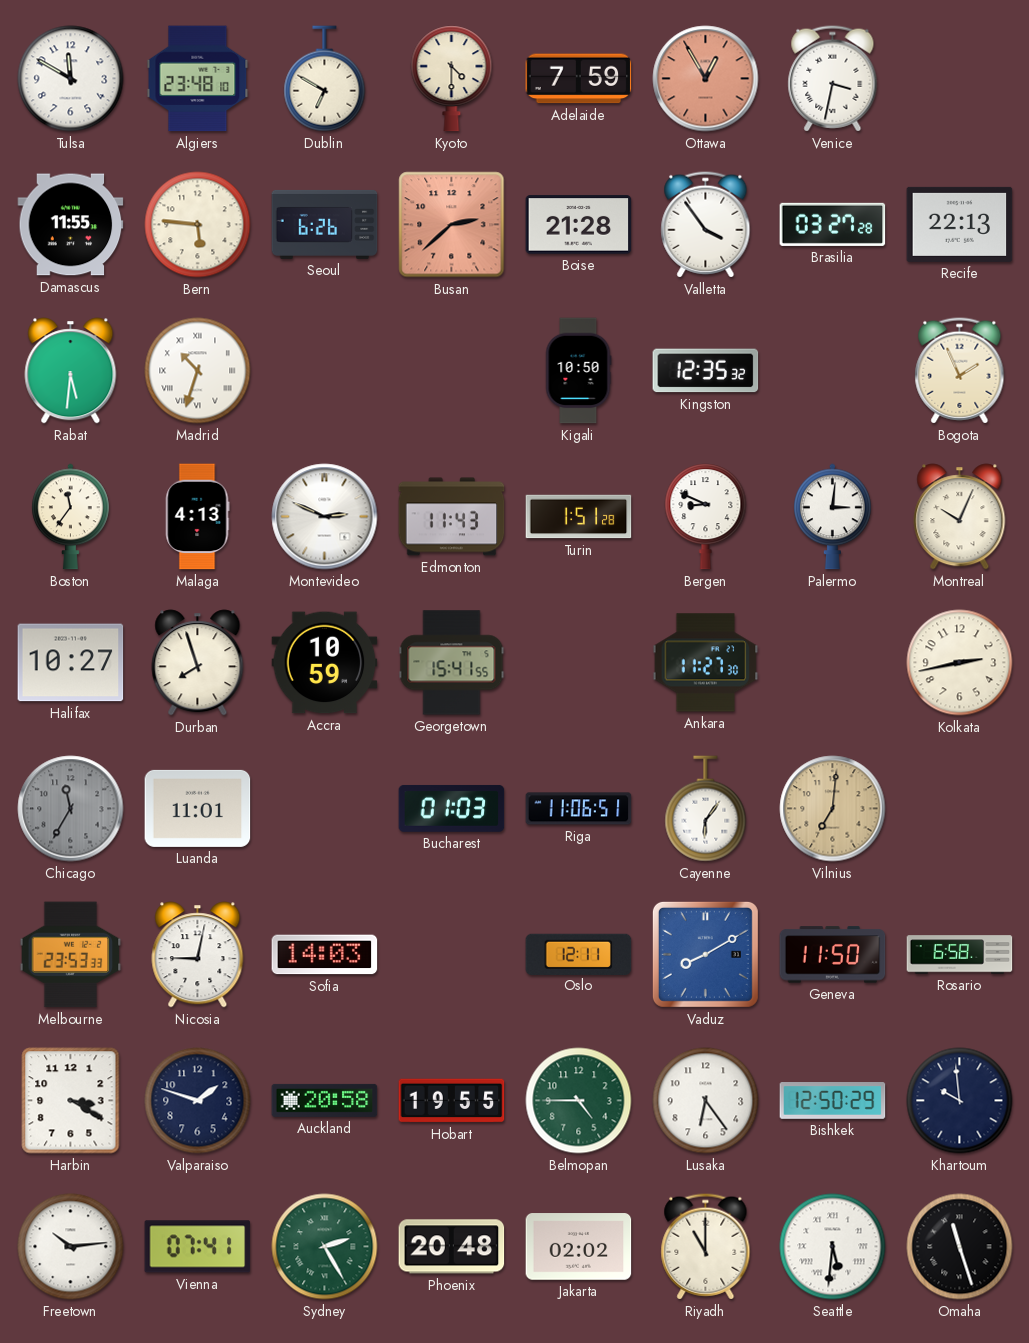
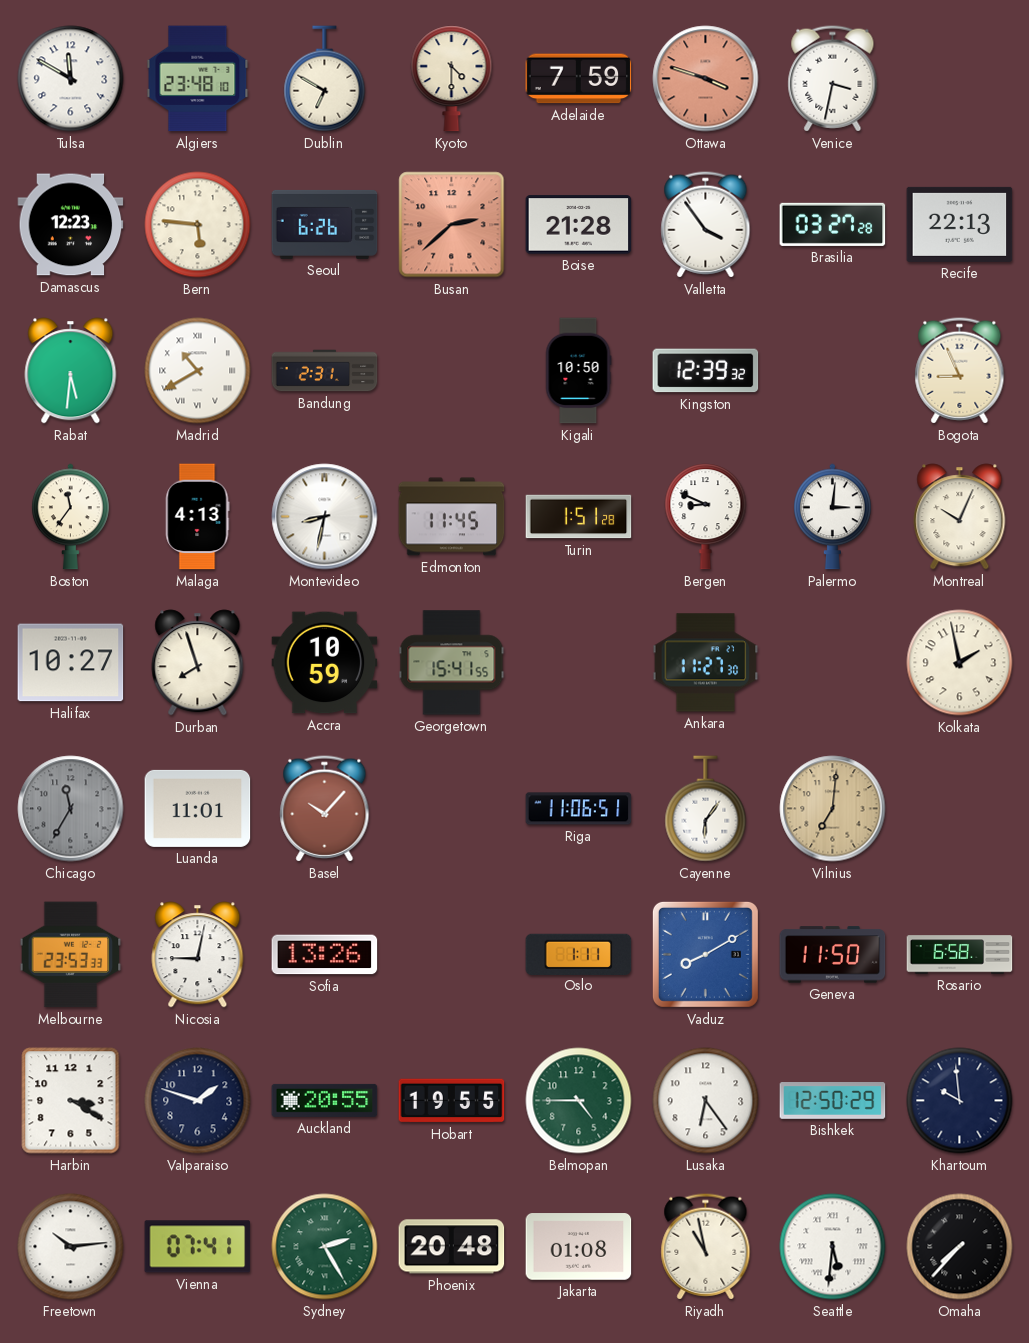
Ottawa: 12:55 -> 3:48
Damascus: 11:55 -> 12:23
Madrid: 10:33 -> 10:40
Bandung: none -> 2:31
Kingston: 12:35 -> 12:39
Bogota: 1:56 -> 8:56
Montevideo: 2:49 -> 8:32
Edmonton: 11:43 -> 11:45
Kolkata: 2:43 -> 1:58
Basel: none -> 10:07
Bucharest: 01:03 -> none
Sofia: 14:03 -> 13:26
Oslo: 12:11 -> 1:11
Auckland: 20:58 -> 20:55
Jakarta: 02:02 -> 01:08
Riyadh: 11:00 -> 10:58
Omaha: 11:27 -> 7:37
